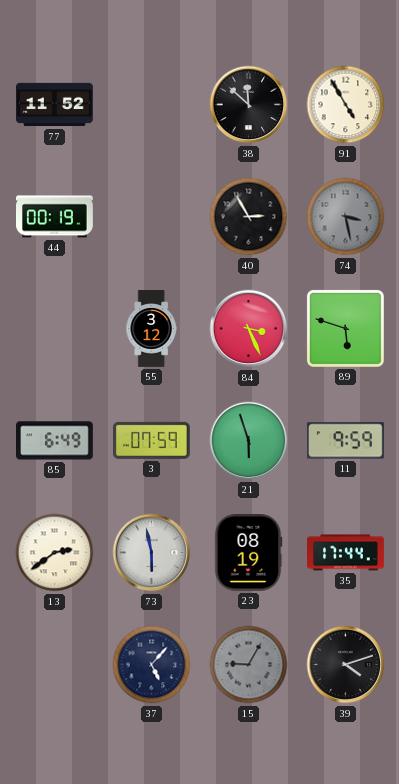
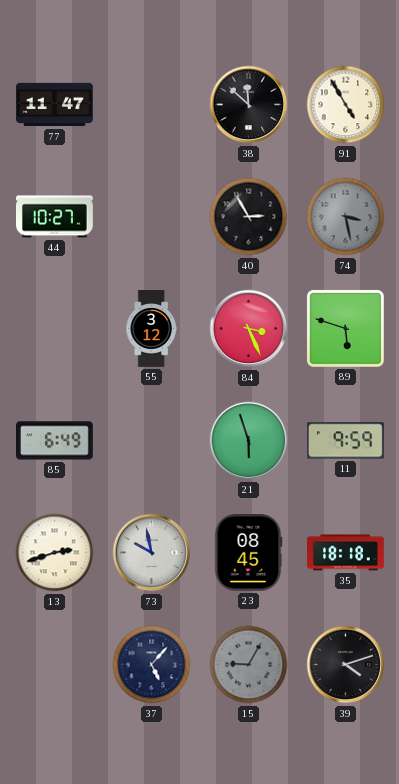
77: 11:52 -> 11:47
44: 00:19 -> 10:27
3: 07:59 -> none
13: 2:39 -> 2:42
73: 5:58 -> 9:58
23: 08:19 -> 08:45
35: 17:44 -> 18:18
